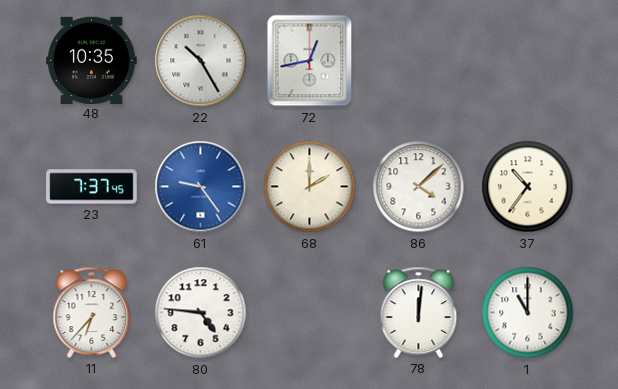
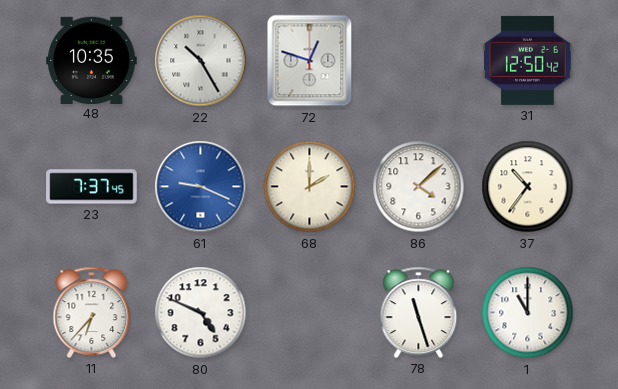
72: 12:43 -> 12:48
31: none -> 12:50
61: 9:24 -> 9:19
80: 4:46 -> 4:49
78: 12:01 -> 11:27
